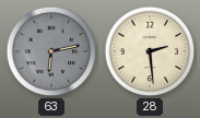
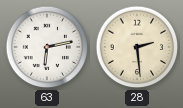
63 dial: grey -> white
